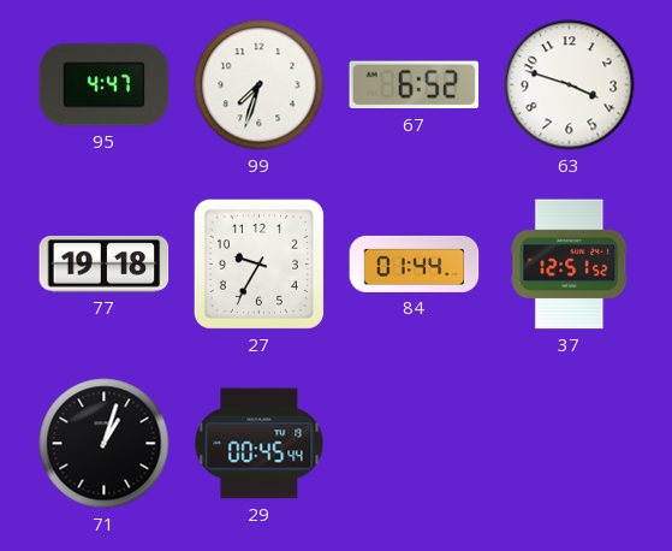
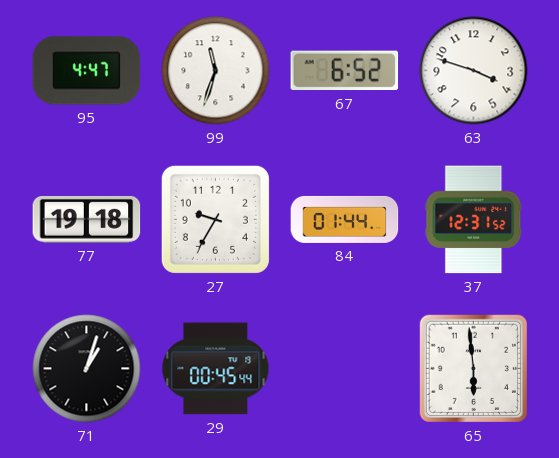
99: 7:33 -> 11:33
37: 12:51 -> 12:31
65: none -> 5:59
